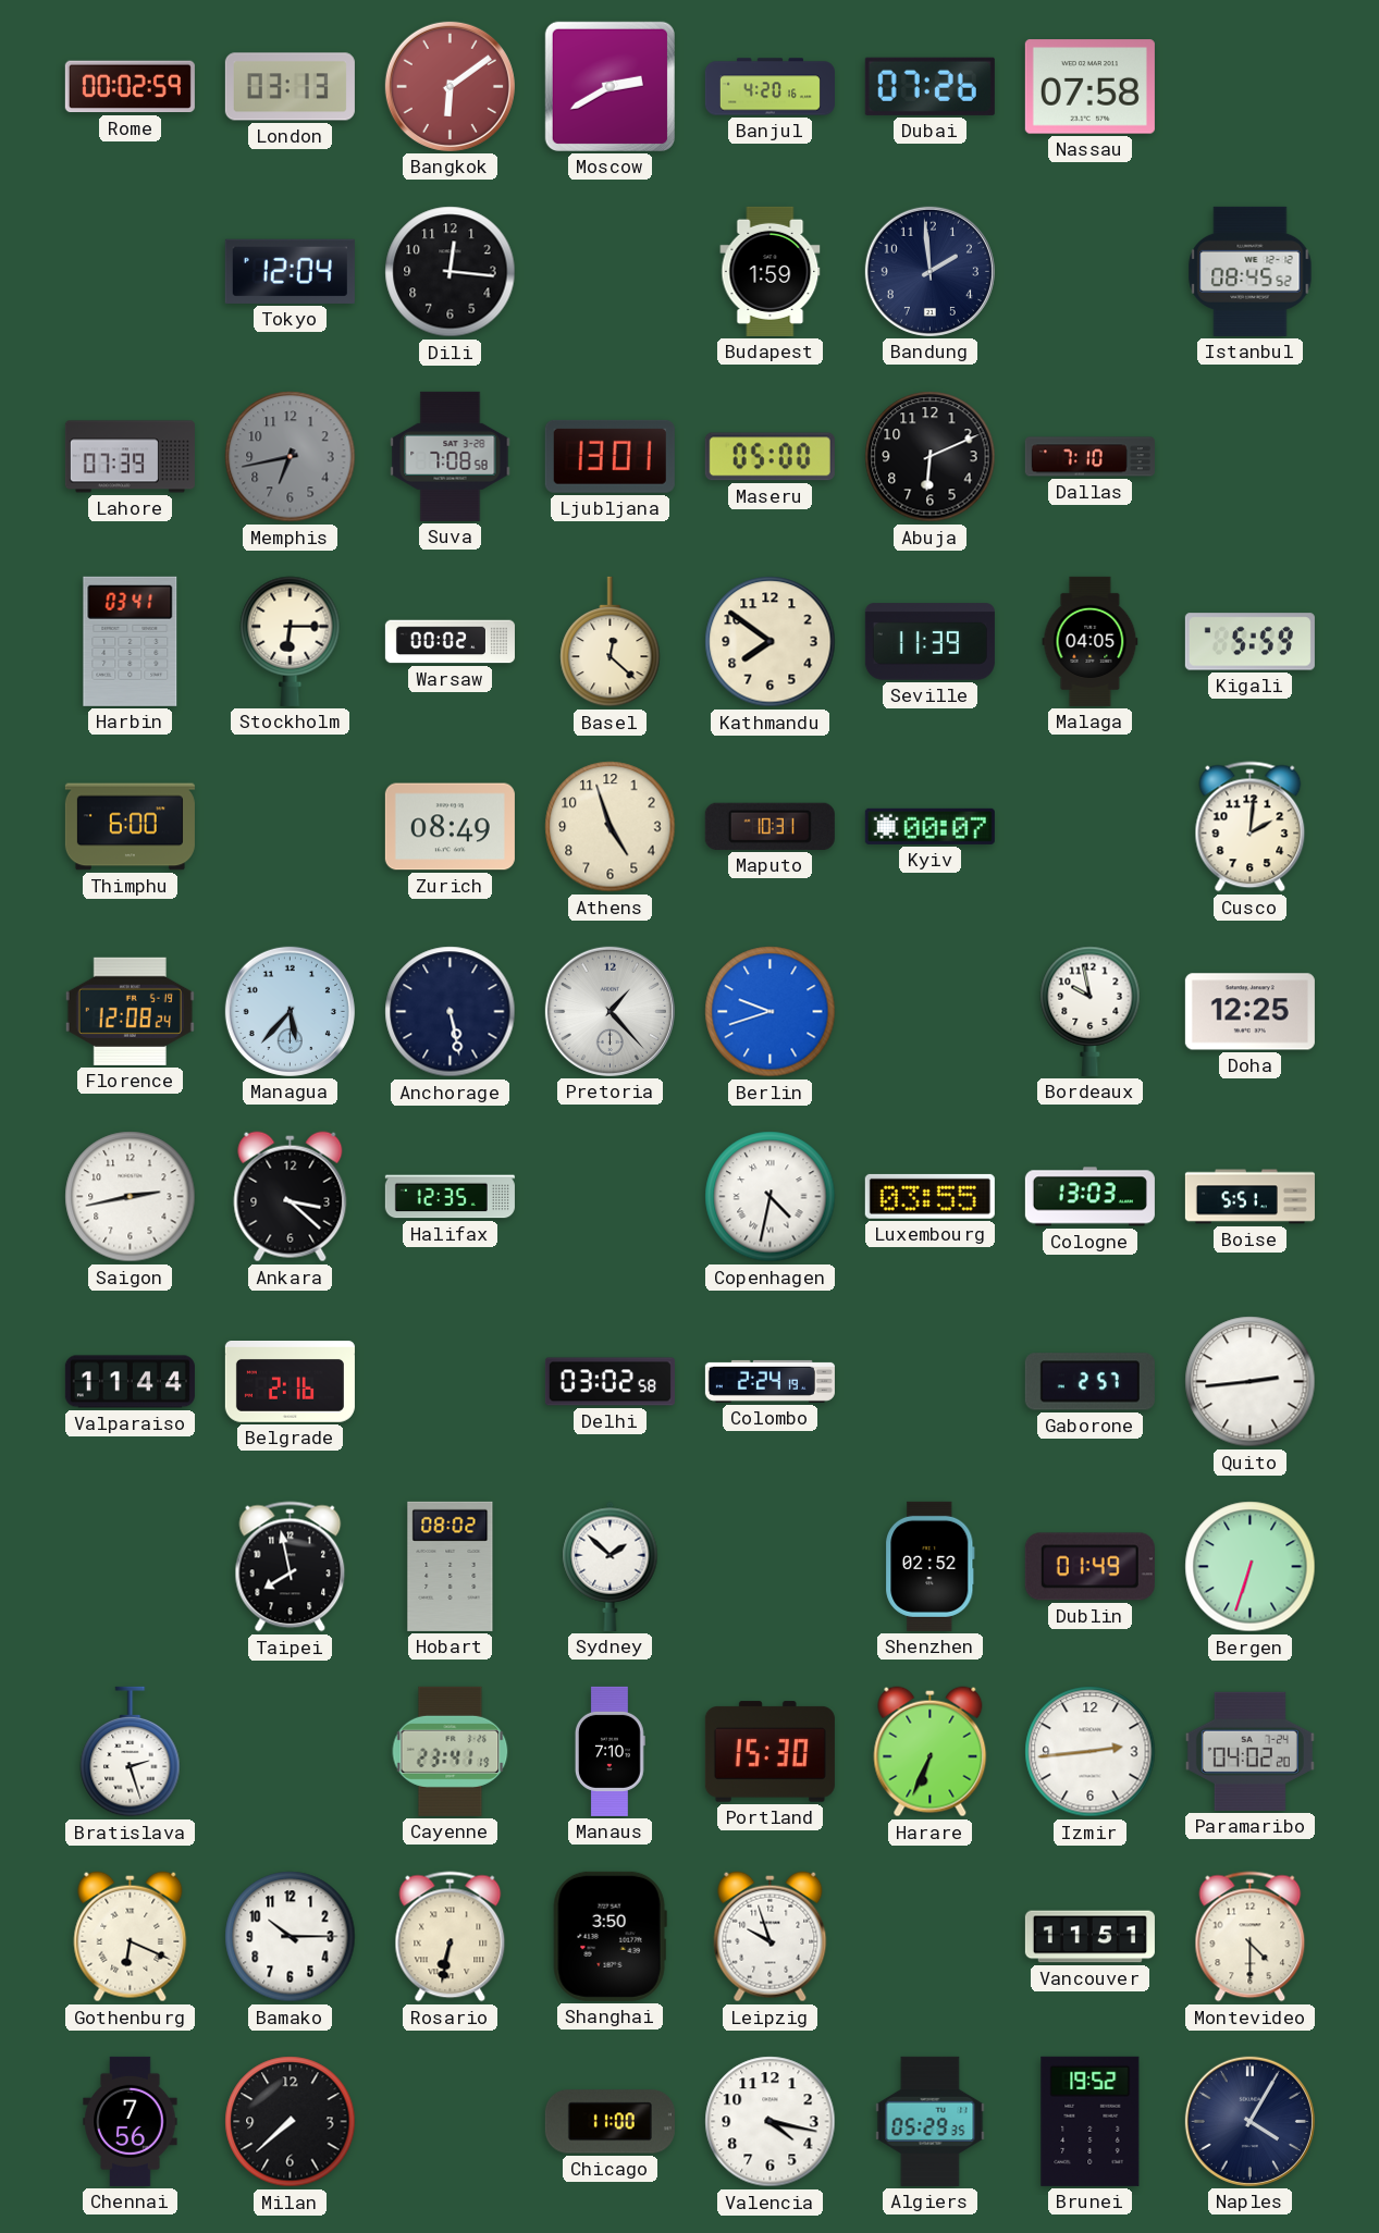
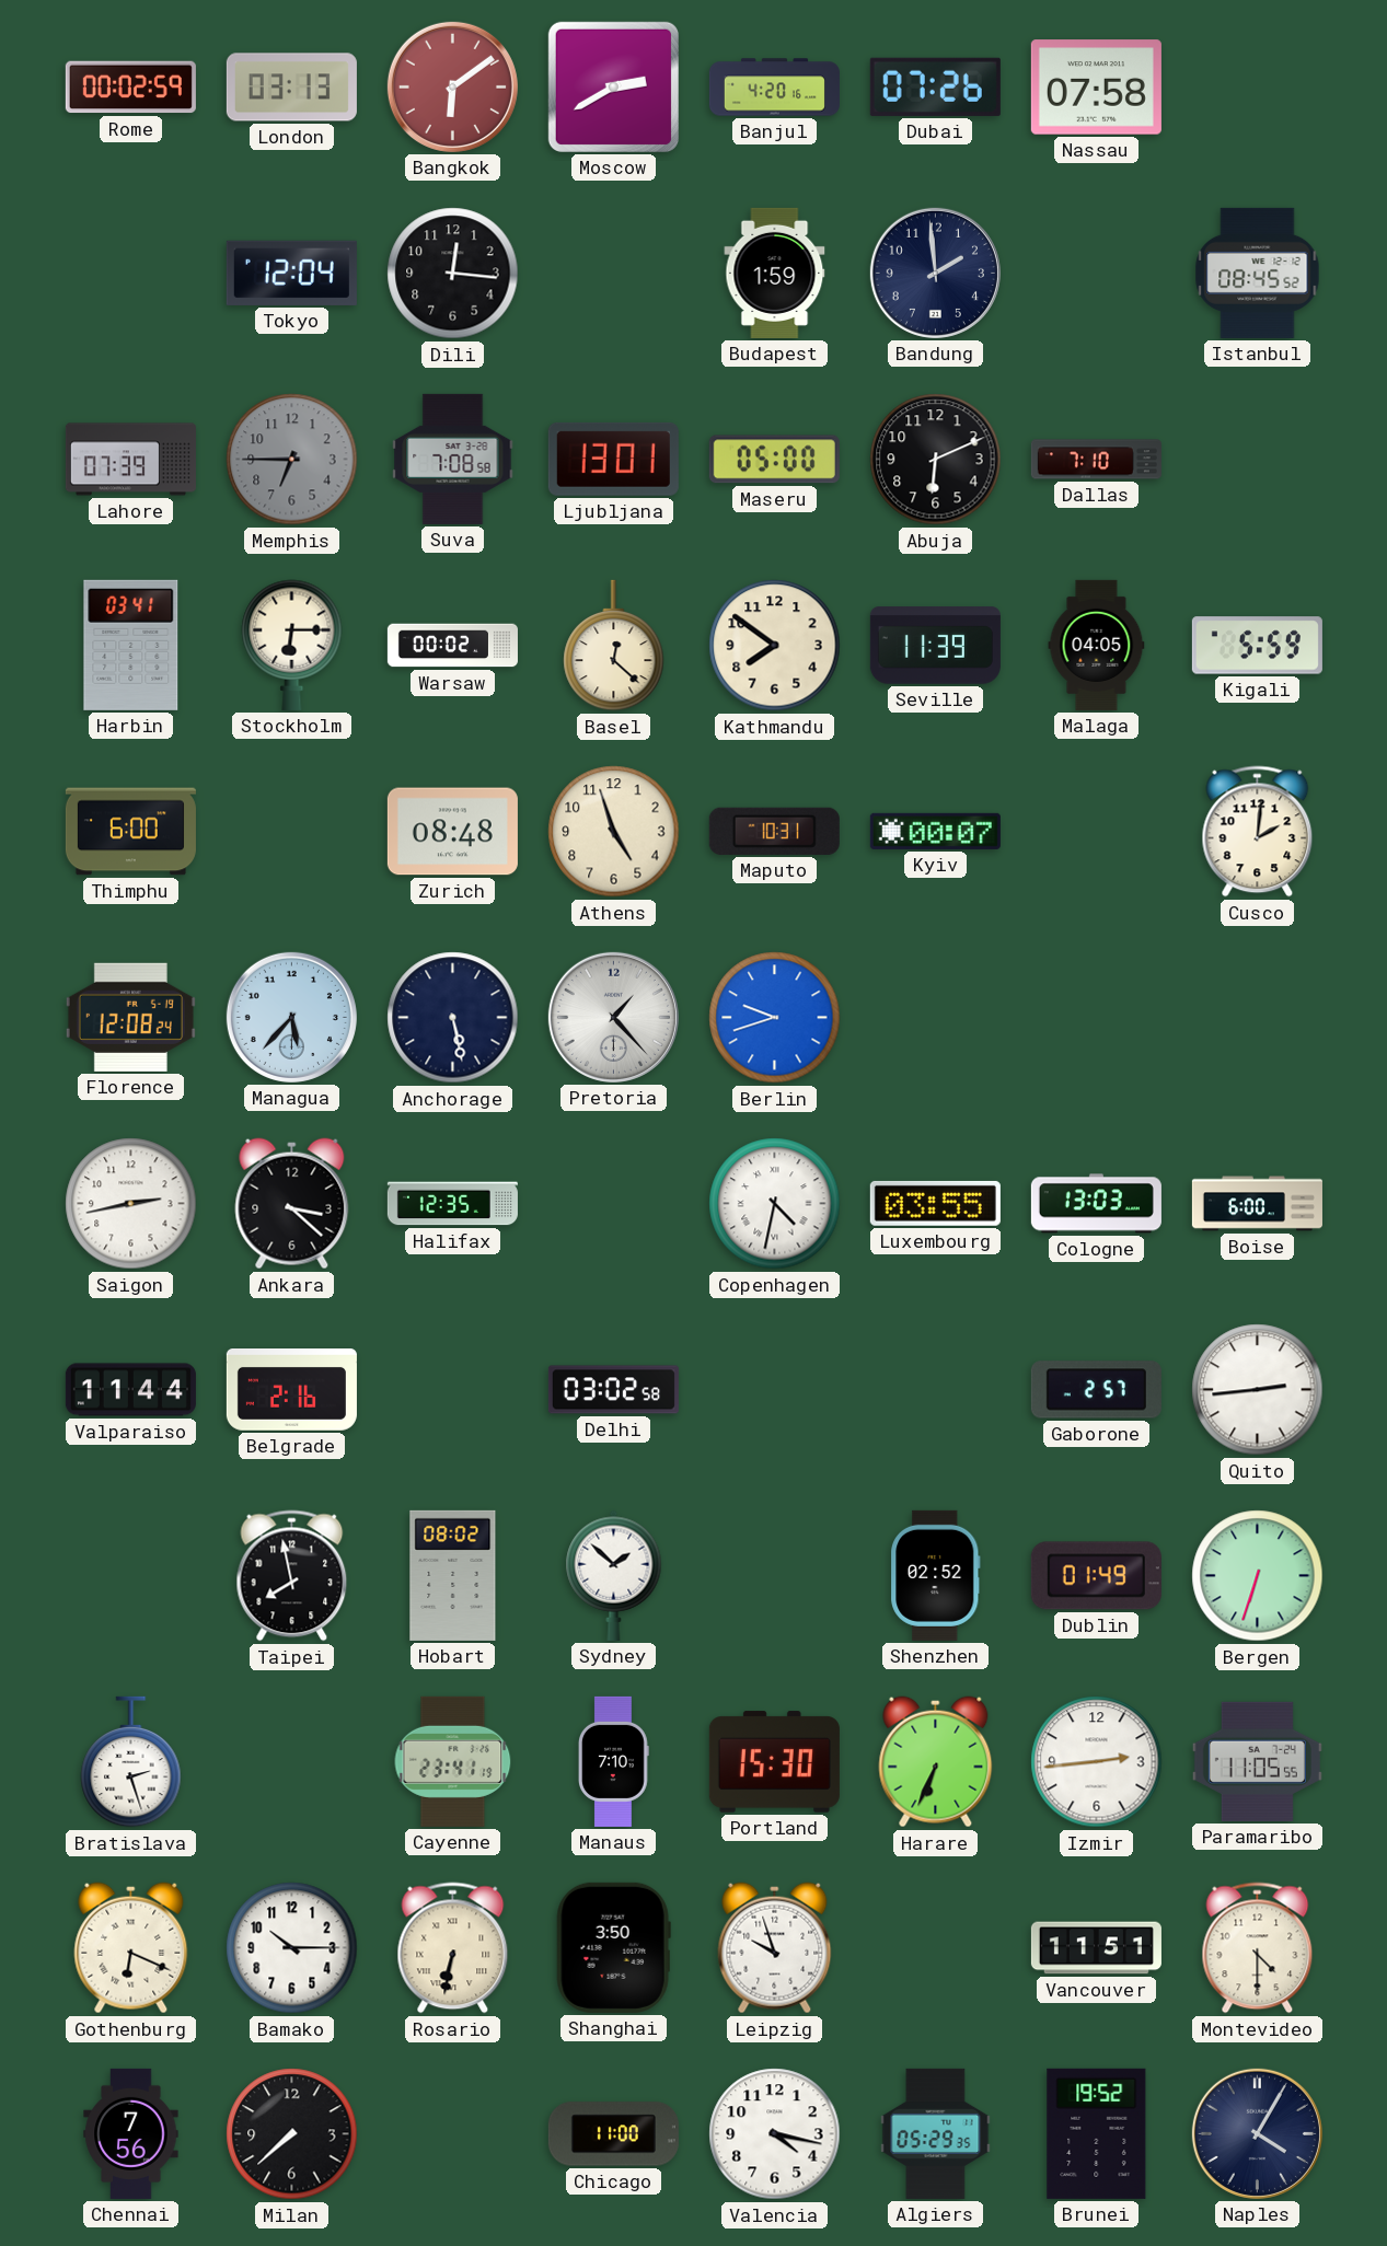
Memphis: 6:43 -> 6:45
Zurich: 08:49 -> 08:48
Bordeaux: 9:58 -> none
Doha: 12:25 -> none
Boise: 5:51 -> 6:00
Colombo: 2:24 -> none
Paramaribo: 04:02 -> 11:05
